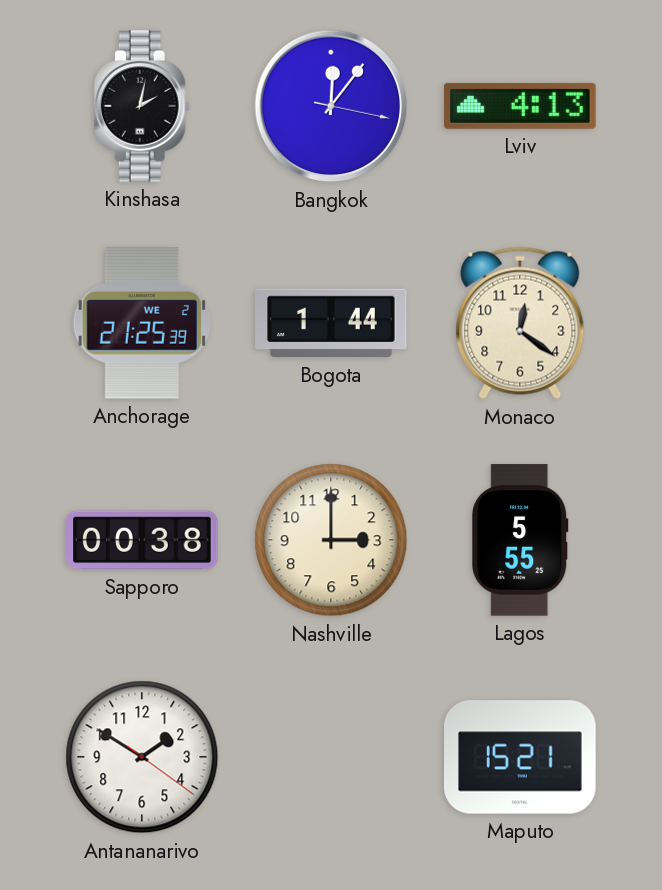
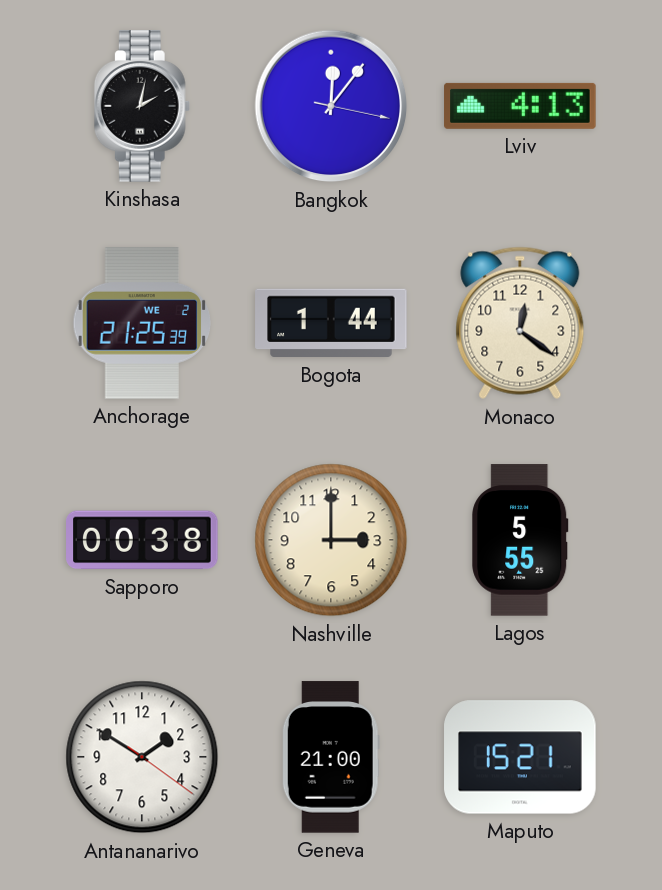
Geneva: none -> 21:00
